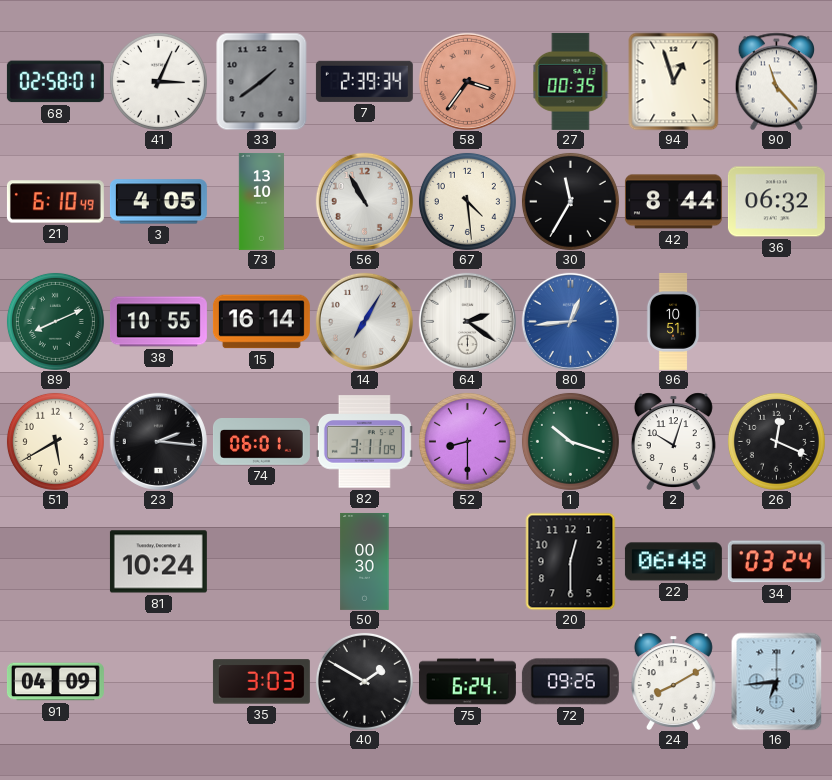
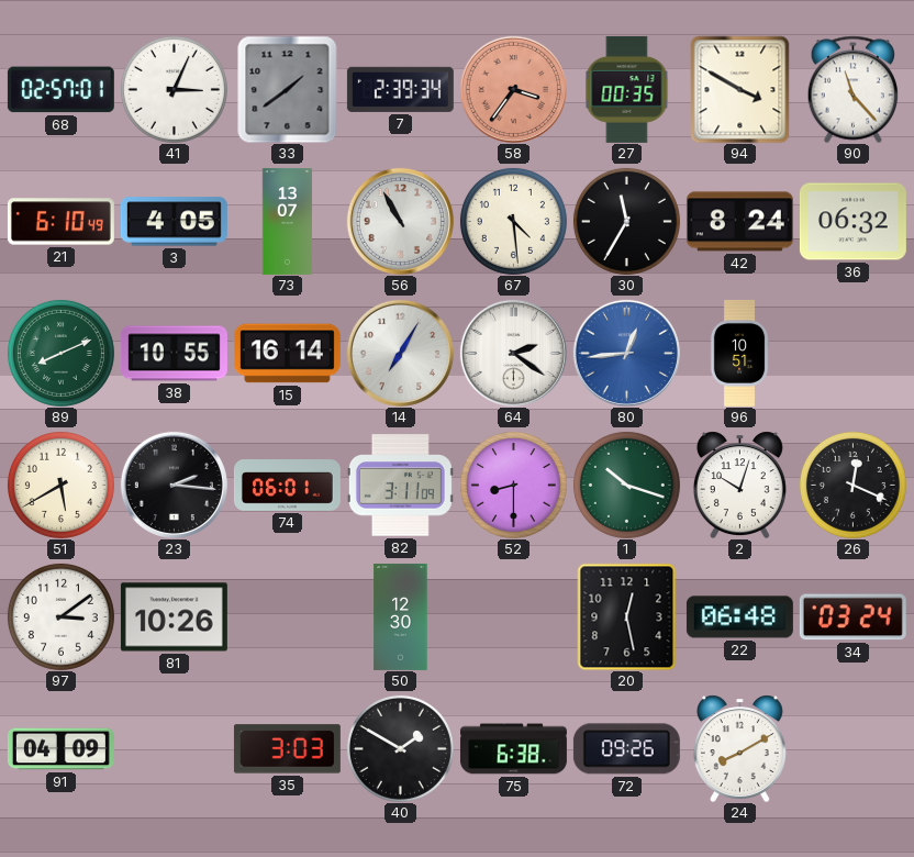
68: 02:58 -> 02:57
94: 12:57 -> 3:50
73: 13:10 -> 13:07
42: 8:44 -> 8:24
97: none -> 3:09
81: 10:24 -> 10:26
50: 00:30 -> 12:30
20: 12:30 -> 12:28
75: 6:24 -> 6:38
16: 6:44 -> none
